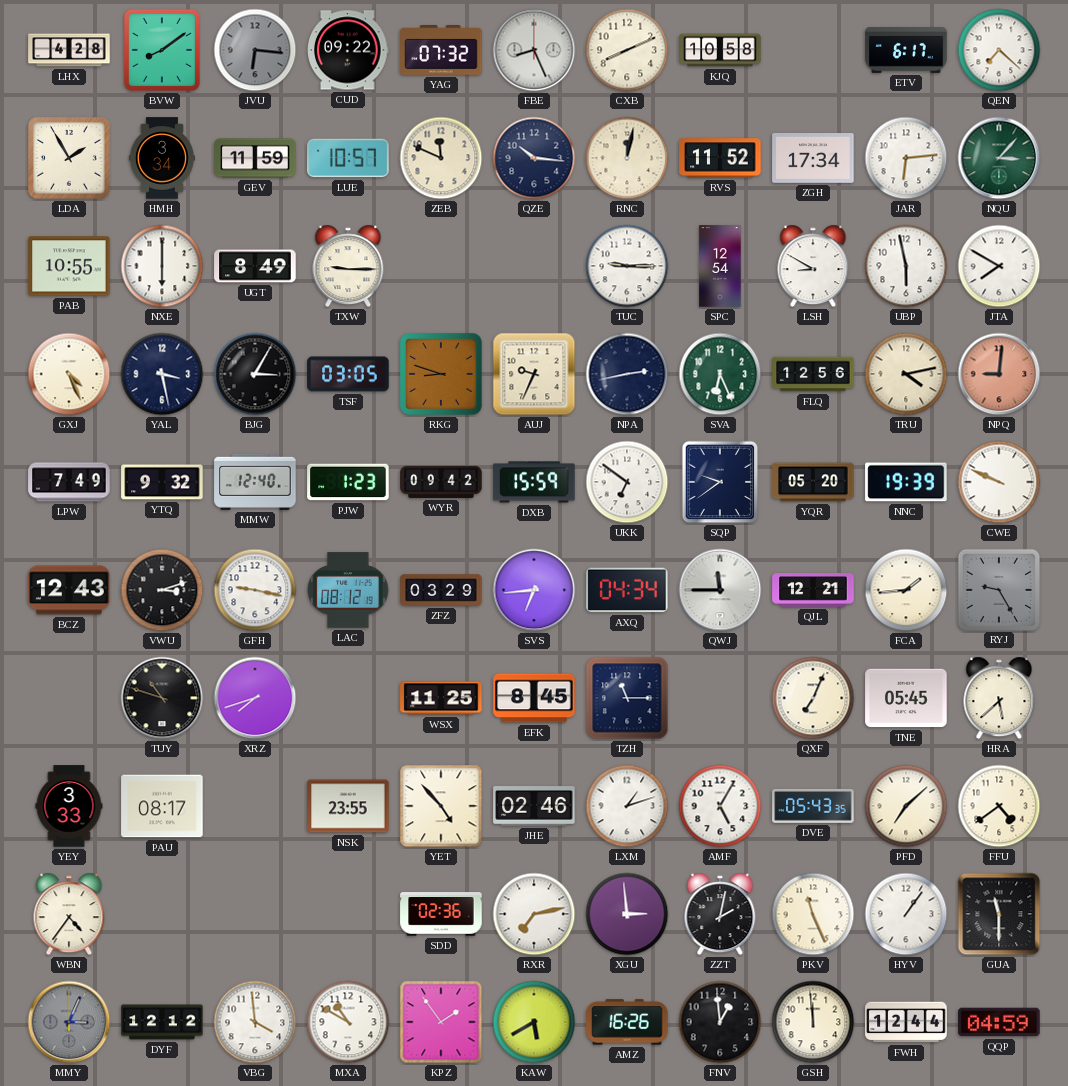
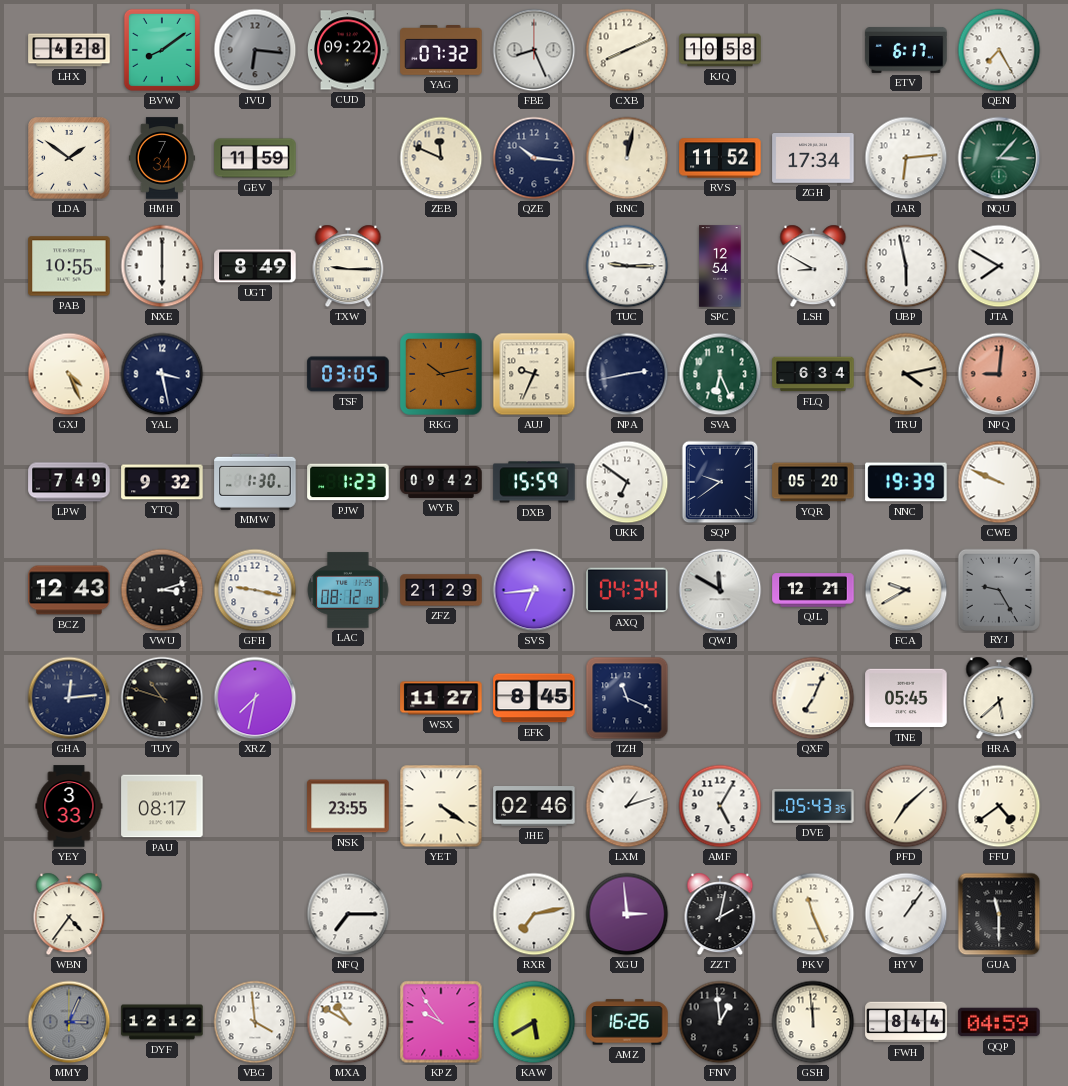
QEN: 7:22 -> 7:25
LDA: 1:55 -> 1:51
HMH: 3:34 -> 7:34
LUE: 10:57 -> none
BJG: 3:05 -> none
RKG: 8:48 -> 10:13
FLQ: 12:56 -> 6:34
MMW: 12:40 -> 1:30
ZFZ: 03:29 -> 21:29
QWJ: 11:45 -> 11:50
FCA: 1:44 -> 9:40
GHA: none -> 12:14
XRZ: 7:42 -> 7:32
WSX: 11:25 -> 11:27
TZH: 11:15 -> 11:19
YET: 4:53 -> 4:21
NFQ: none -> 7:15
SDD: 02:36 -> none
KPZ: 1:54 -> 9:54
FWH: 12:44 -> 8:44
